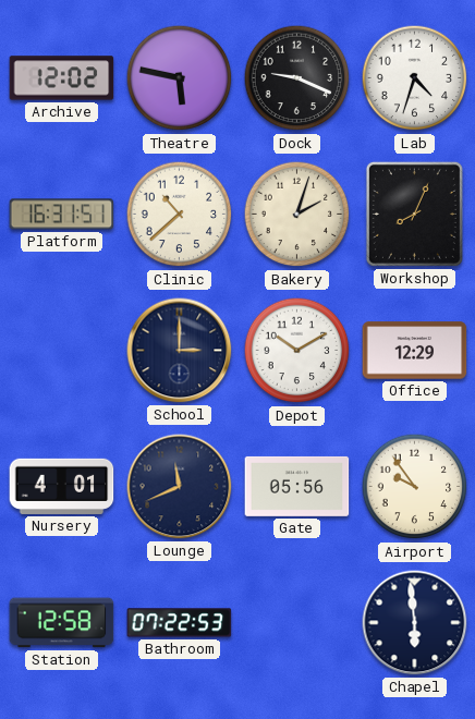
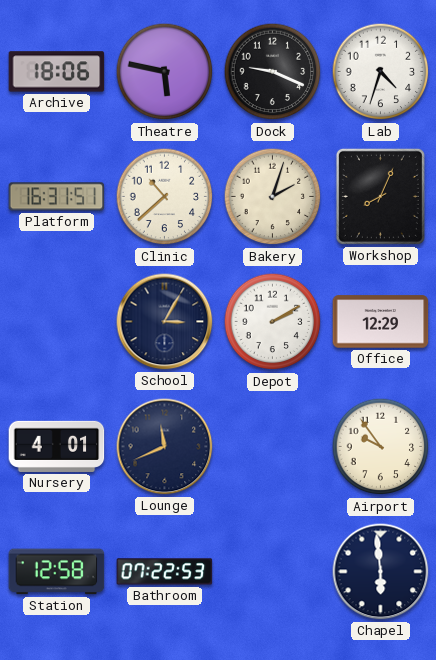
Archive: 12:02 -> 18:06
School: 3:00 -> 3:05
Depot: 10:10 -> 2:10
Gate: 05:56 -> none
